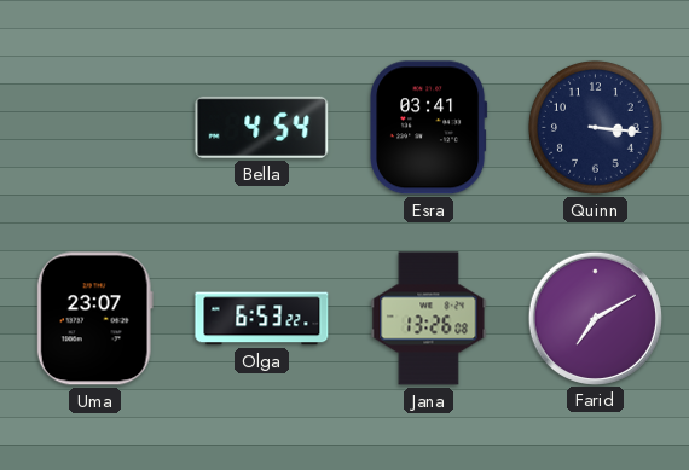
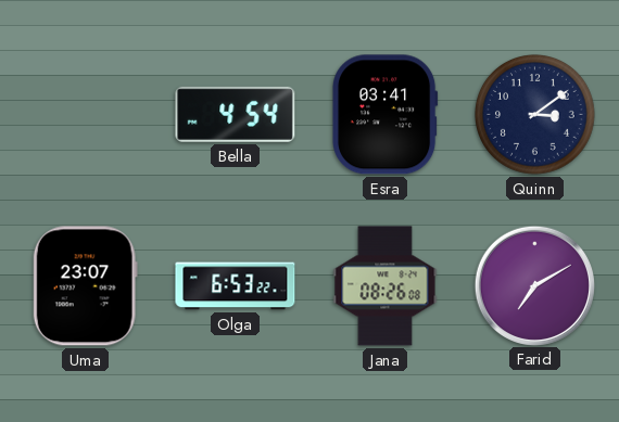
Quinn: 3:16 -> 3:09
Jana: 13:26 -> 08:26
